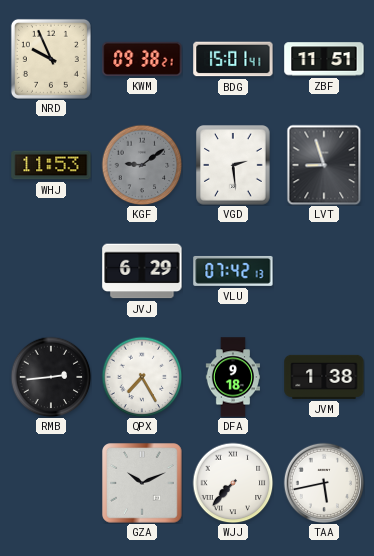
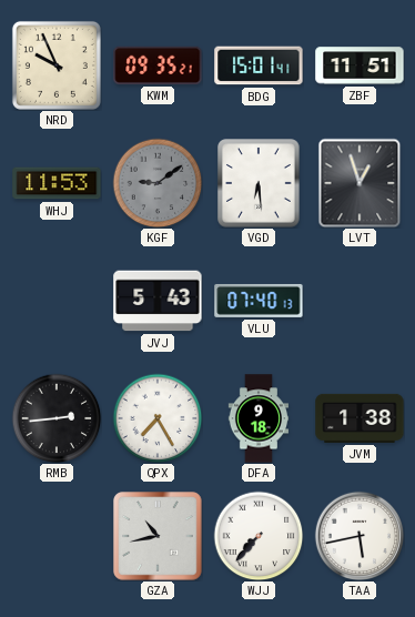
KWM: 09:38 -> 09:35
VGD: 2:29 -> 6:29
LVT: 8:57 -> 12:57
JVJ: 6:29 -> 5:43
VLU: 07:42 -> 07:40
GZA: 10:11 -> 10:43
